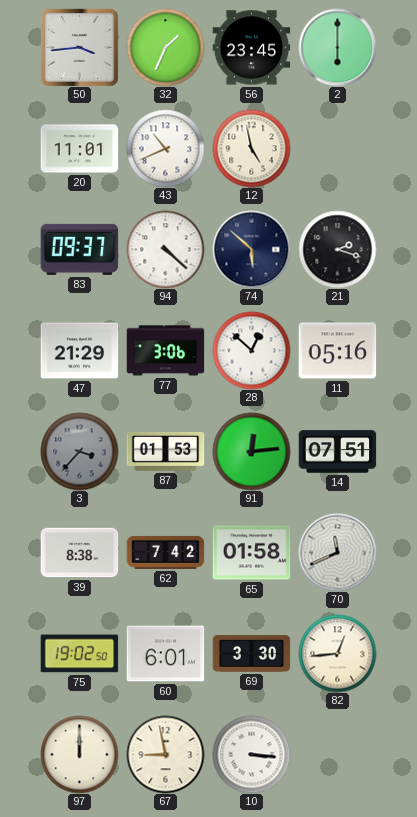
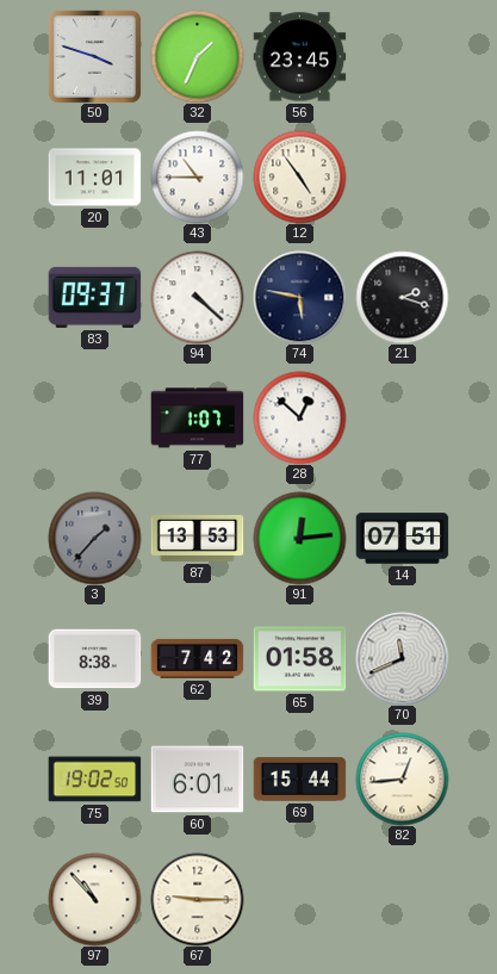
50: 3:44 -> 3:48
2: 6:00 -> none
43: 10:41 -> 10:45
12: 4:58 -> 4:54
74: 5:52 -> 5:47
47: 21:29 -> none
77: 3:06 -> 1:07
11: 05:16 -> none
3: 3:37 -> 1:37
87: 01:53 -> 13:53
69: 3:30 -> 15:44
97: 12:00 -> 10:53
67: 8:58 -> 9:15
10: 3:16 -> none
